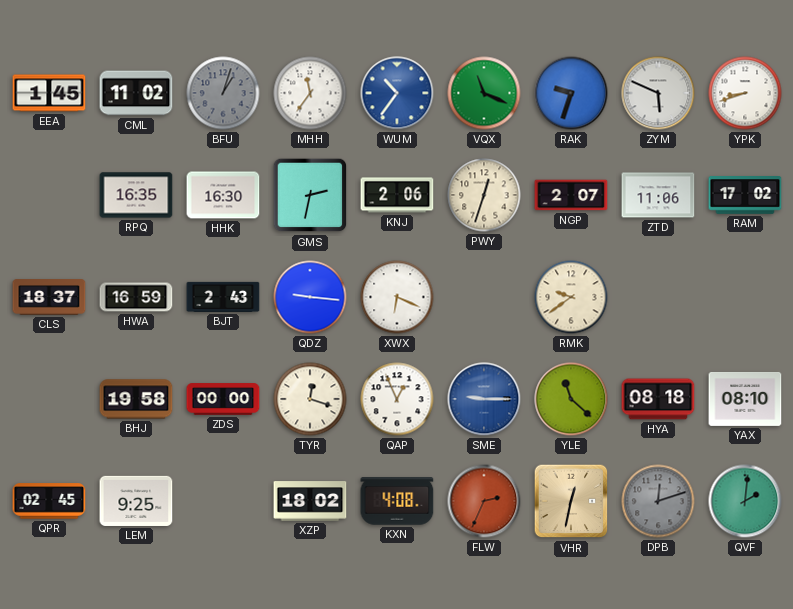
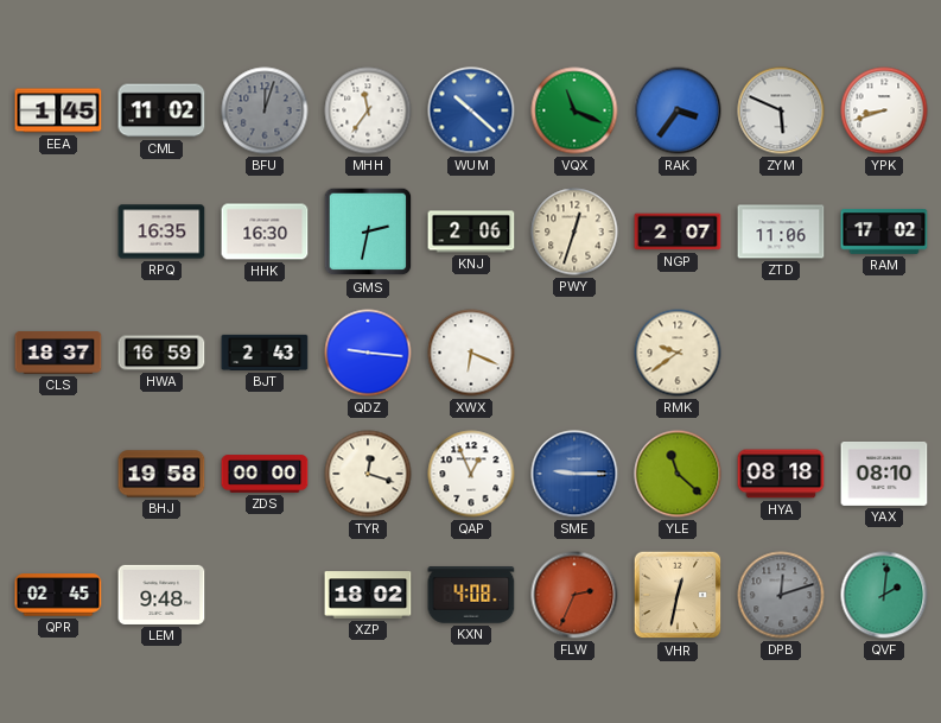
BFU: 1:03 -> 12:03
WUM: 10:36 -> 10:22
RAK: 9:33 -> 3:36
LEM: 9:25 -> 9:48
